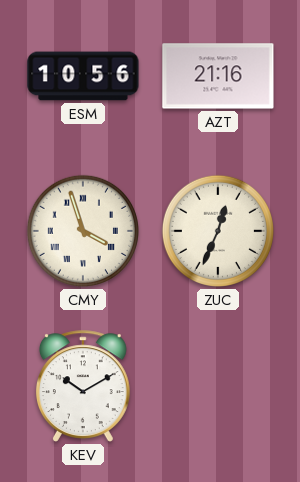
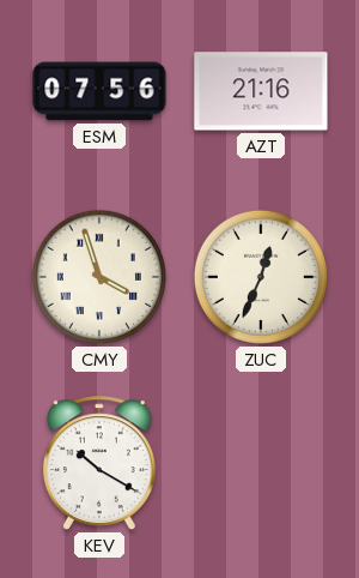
ESM: 10:56 -> 07:56
KEV: 10:10 -> 10:20
